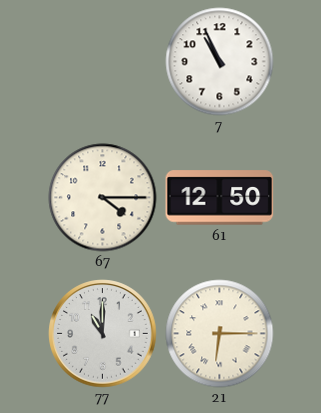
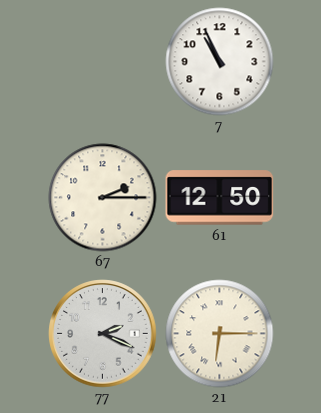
67: 4:15 -> 2:15
77: 11:00 -> 2:19
